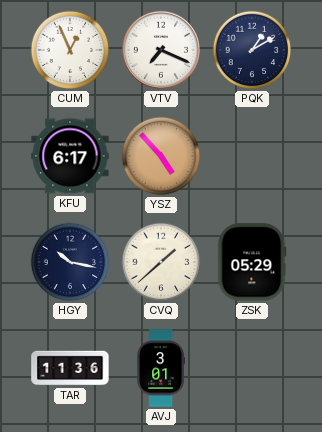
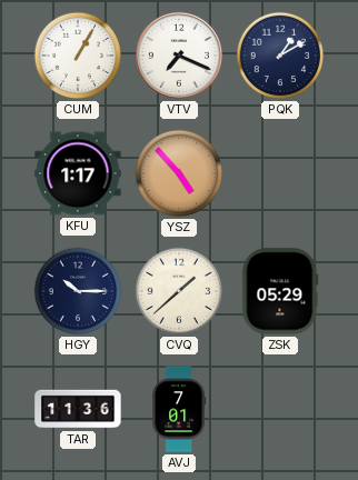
CUM: 12:56 -> 1:05
KFU: 6:17 -> 1:17
HGY: 10:17 -> 10:15
AVJ: 3:01 -> 7:01
